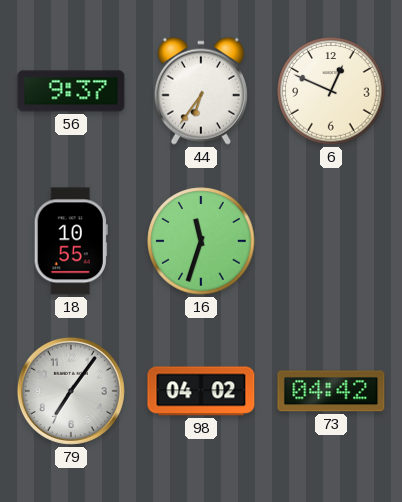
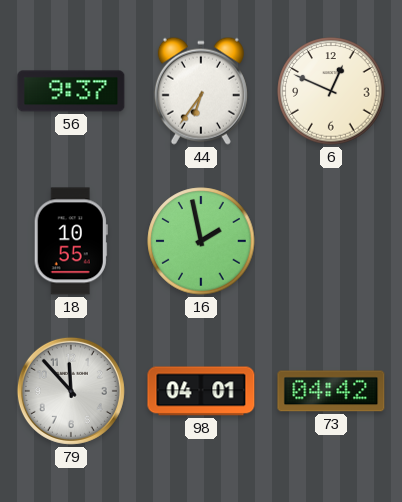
16: 11:33 -> 1:58
79: 7:06 -> 11:53
98: 04:02 -> 04:01
